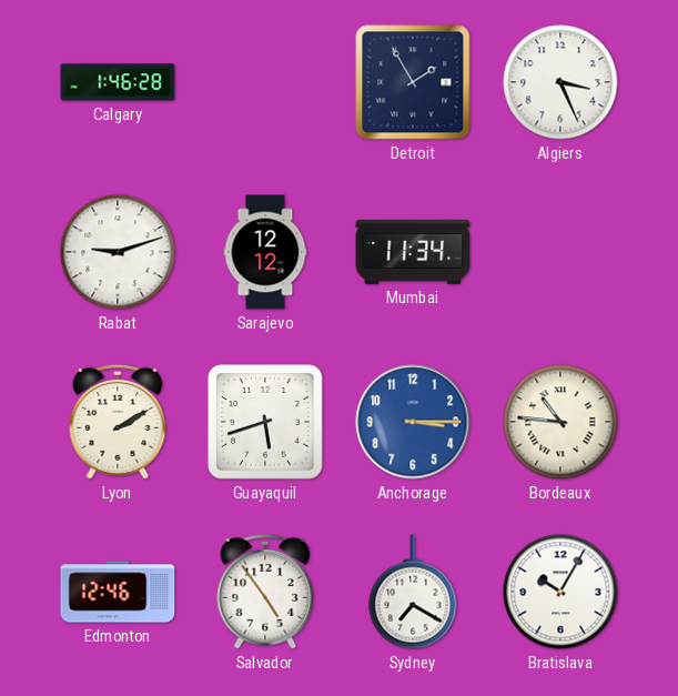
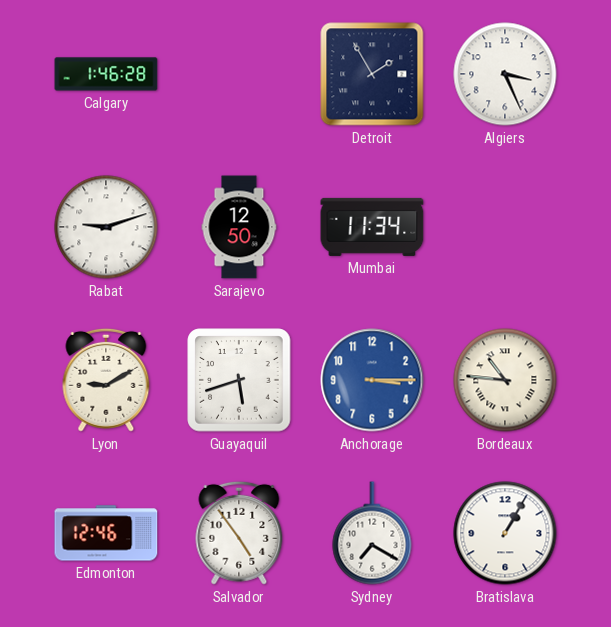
Sarajevo: 12:12 -> 12:50
Lyon: 2:10 -> 9:10
Bratislava: 10:05 -> 1:05
